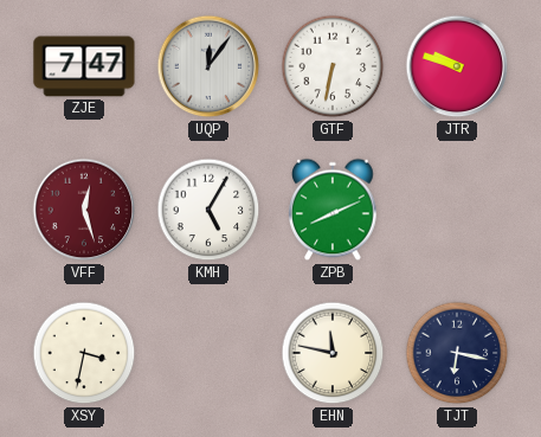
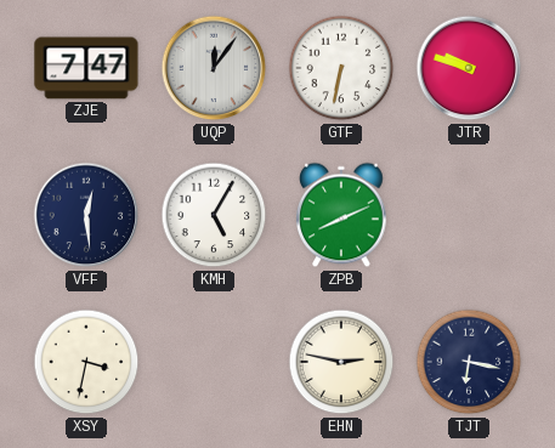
VFF: 12:27 -> 12:29
VFF dial: burgundy -> navy
EHN: 11:47 -> 2:47
